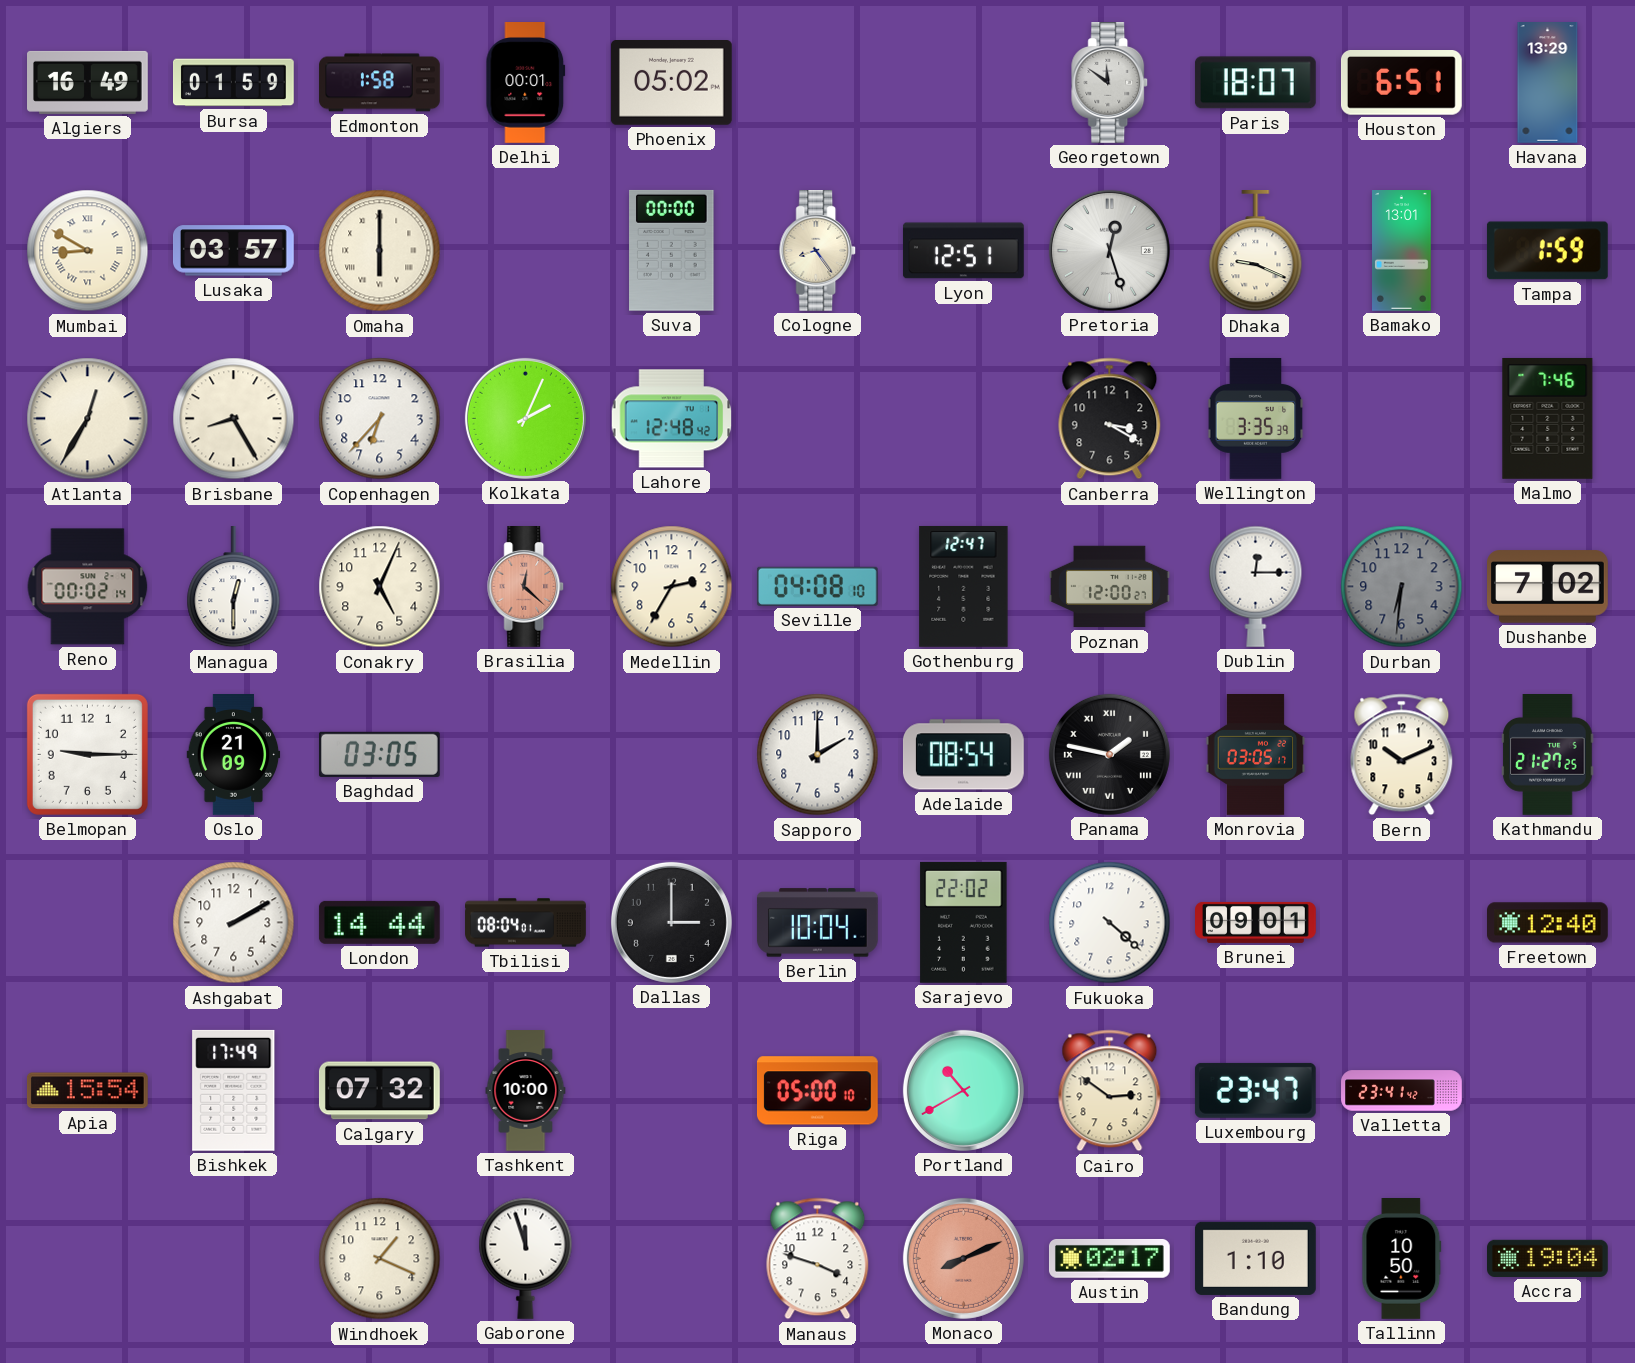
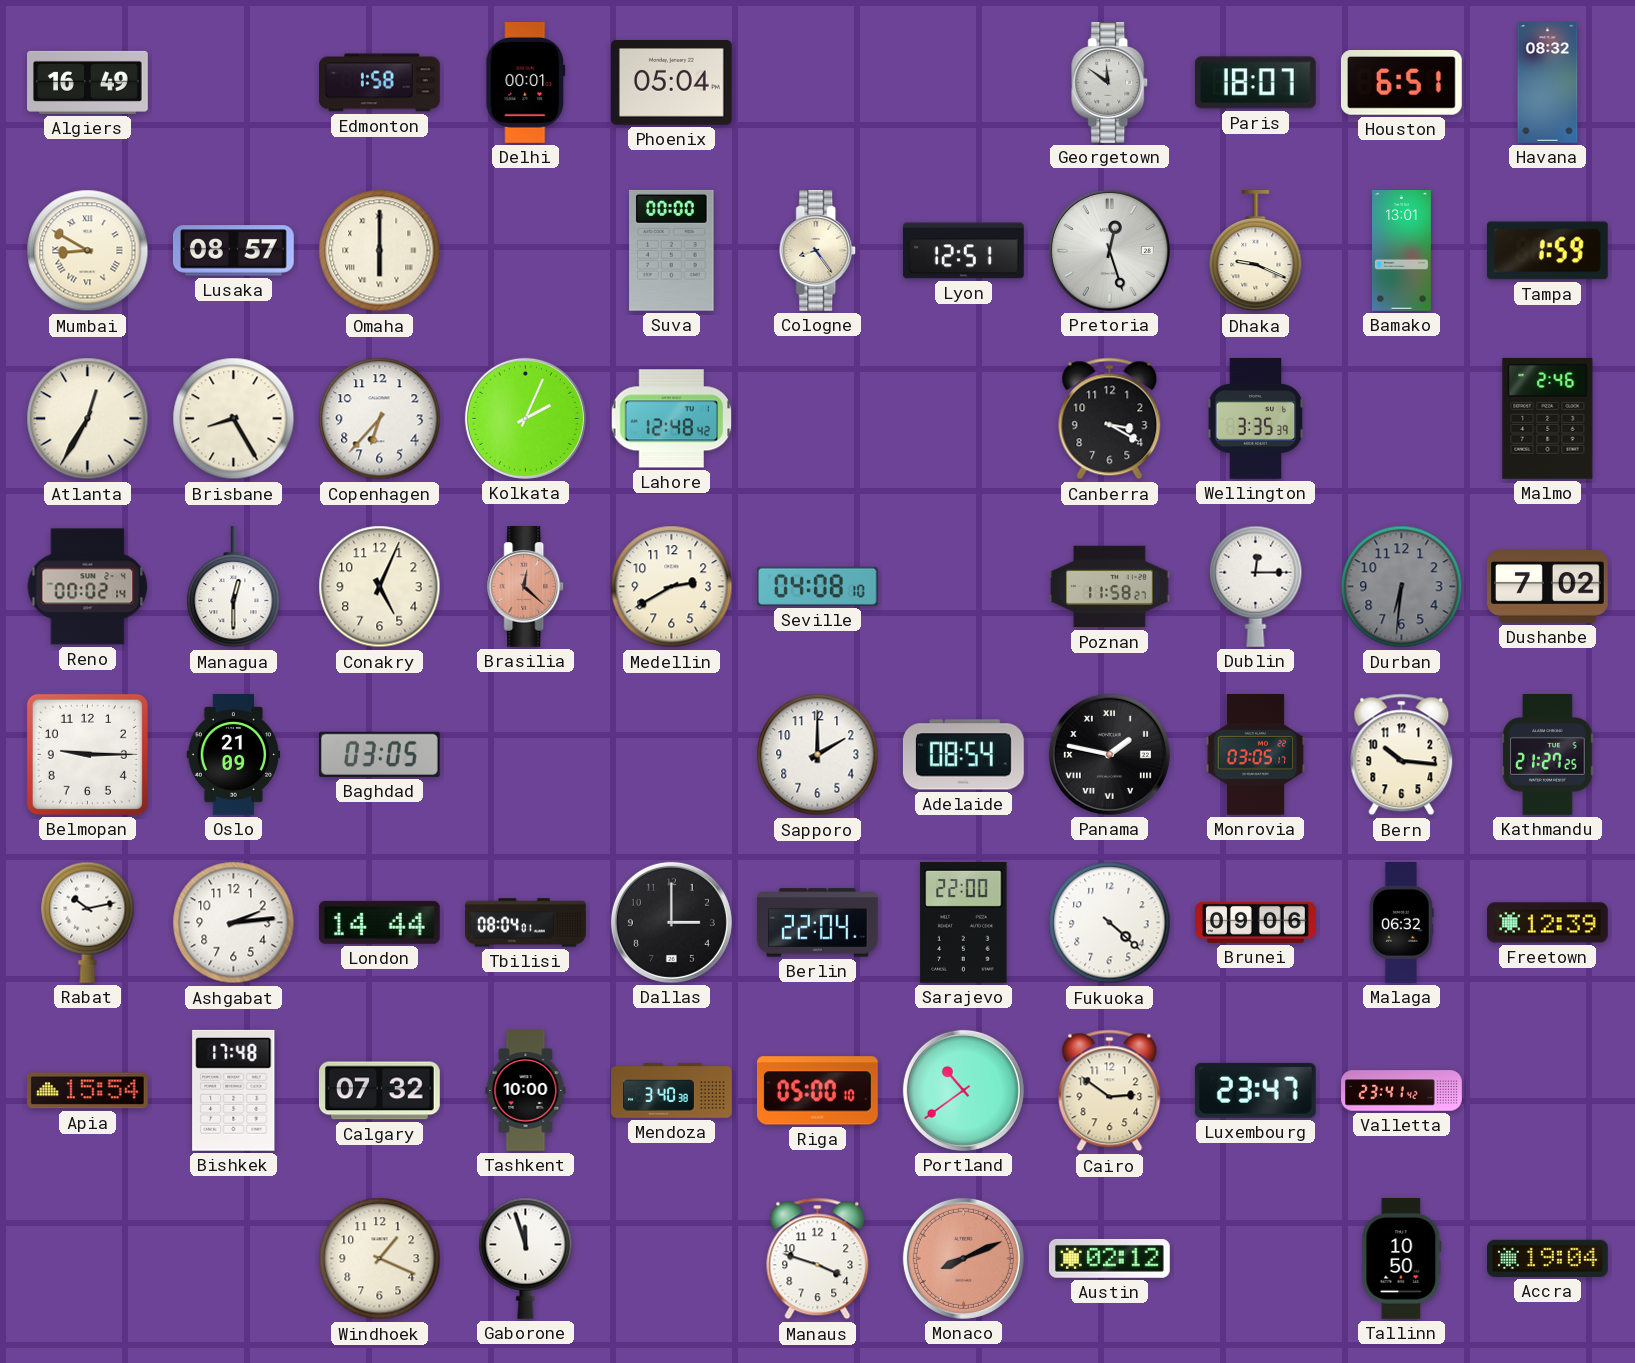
Bursa: 01:59 -> none
Phoenix: 05:02 -> 05:04
Havana: 13:29 -> 08:32
Lusaka: 03:57 -> 08:57
Malmo: 7:46 -> 2:46
Medellin: 2:35 -> 2:40
Gothenburg: 12:47 -> none
Poznan: 12:00 -> 11:58
Bern: 10:11 -> 10:16
Rabat: none -> 10:13
Ashgabat: 2:10 -> 2:14
Berlin: 10:04 -> 22:04
Sarajevo: 22:02 -> 22:00
Brunei: 09:01 -> 09:06
Malaga: none -> 06:32
Freetown: 12:40 -> 12:39
Bishkek: 17:49 -> 17:48
Mendoza: none -> 3:40
Portland: 10:40 -> 10:39
Austin: 02:17 -> 02:12
Bandung: 1:10 -> none
